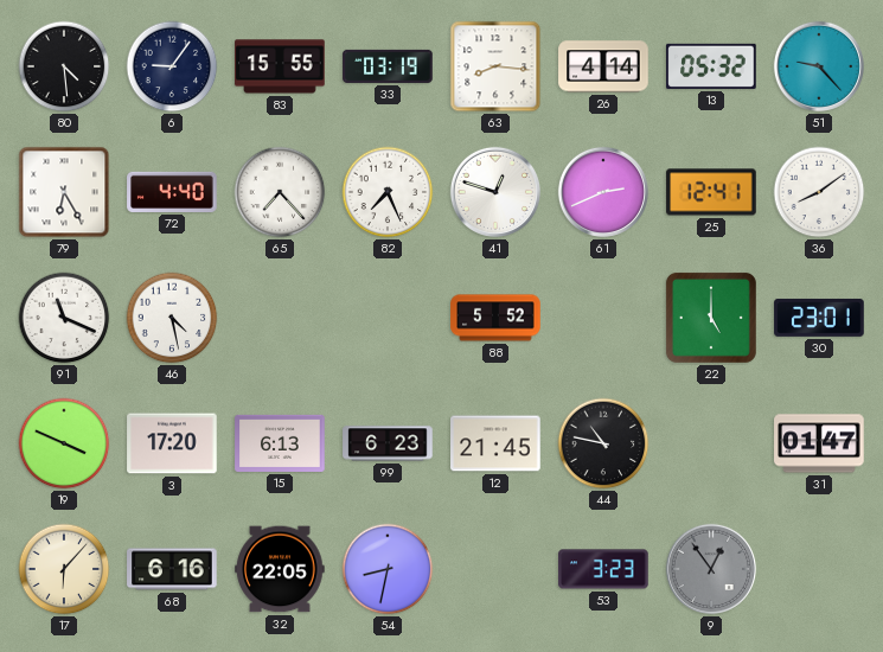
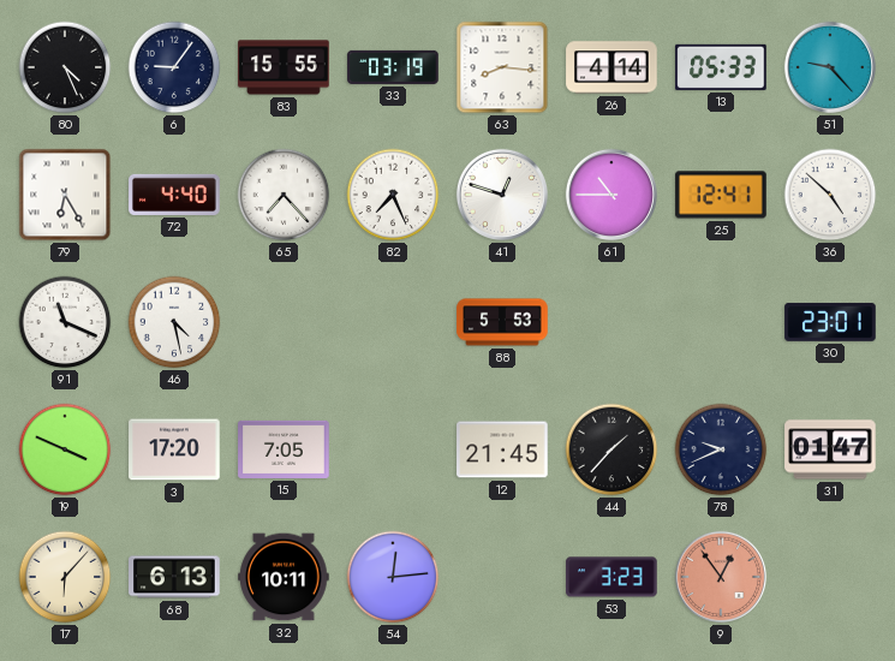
80: 4:29 -> 4:26
13: 05:32 -> 05:33
61: 2:41 -> 10:45
36: 8:09 -> 4:52
88: 5:52 -> 5:53
22: 5:00 -> none
15: 6:13 -> 7:05
99: 6:23 -> none
44: 10:47 -> 1:37
78: none -> 9:41
68: 6:16 -> 6:13
32: 22:05 -> 10:11
54: 8:32 -> 12:14
9 dial: grey -> salmon
